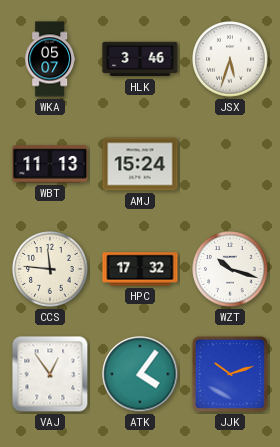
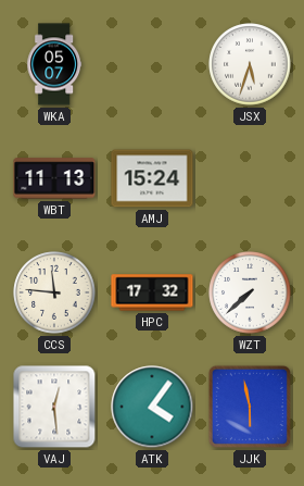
HLK: 3:46 -> none
WZT: 10:18 -> 7:38
VAJ: 12:54 -> 12:29
JJK: 10:12 -> 5:58
